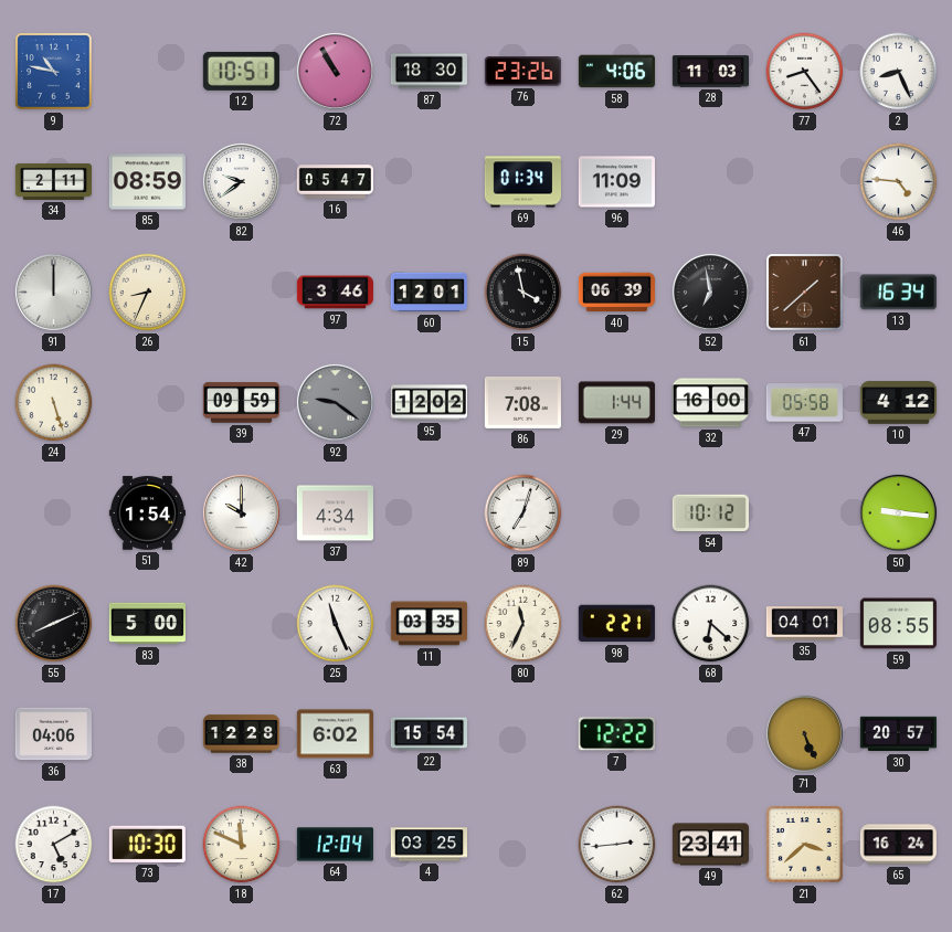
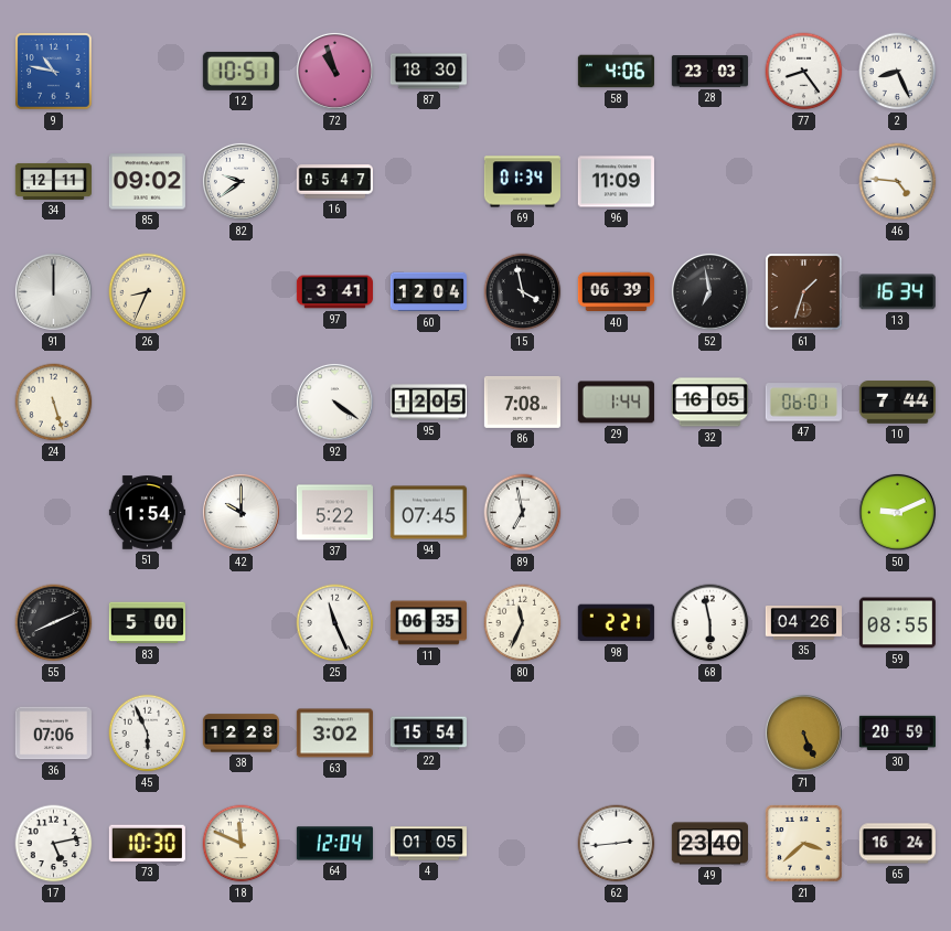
72: 10:55 -> 10:57
76: 23:26 -> none
28: 11:03 -> 23:03
34: 2:11 -> 12:11
85: 08:59 -> 09:02
97: 3:46 -> 3:41
60: 12:01 -> 12:04
61: 1:38 -> 1:33
39: 09:59 -> none
92: 9:21 -> 4:21
92 dial: grey -> white
95: 12:02 -> 12:05
32: 16:00 -> 16:05
47: 05:58 -> 06:01
10: 4:12 -> 7:44
37: 4:34 -> 5:22
94: none -> 07:45
89: 7:03 -> 6:58
54: 10:12 -> none
50: 9:16 -> 9:11
11: 03:35 -> 06:35
68: 6:22 -> 5:58
35: 04:01 -> 04:26
36: 04:06 -> 07:06
45: none -> 5:56
63: 6:02 -> 3:02
7: 12:22 -> none
30: 20:57 -> 20:59
17: 5:10 -> 5:13
4: 03:25 -> 01:05
49: 23:41 -> 23:40
